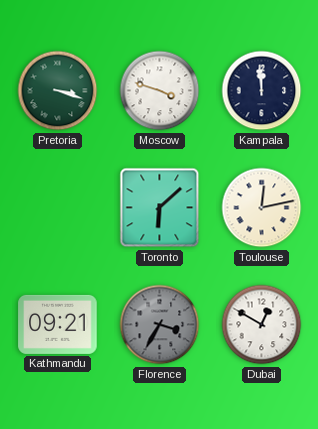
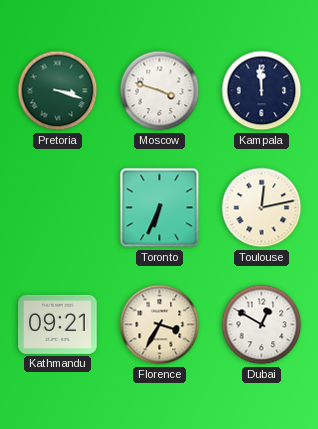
Toronto: 6:08 -> 6:34
Florence dial: grey -> cream
